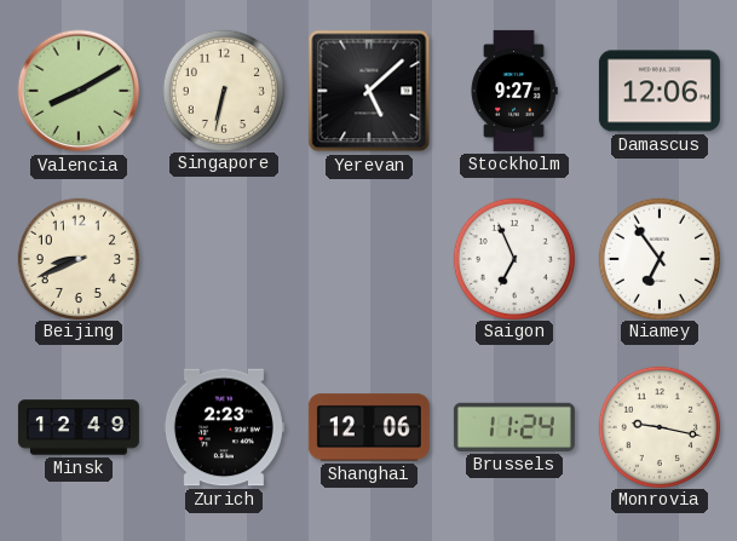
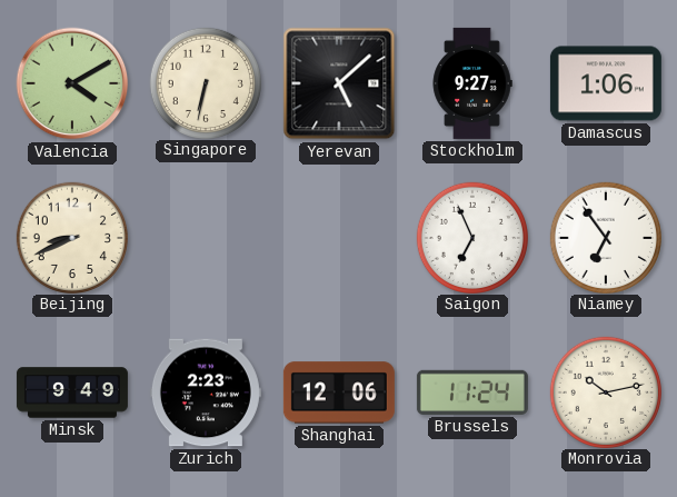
Valencia: 8:10 -> 4:10
Damascus: 12:06 -> 1:06
Minsk: 12:49 -> 9:49
Monrovia: 9:17 -> 10:13
